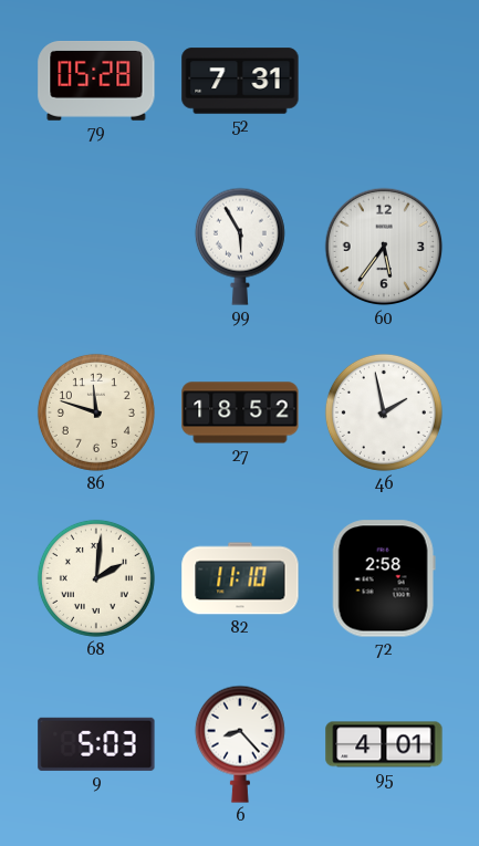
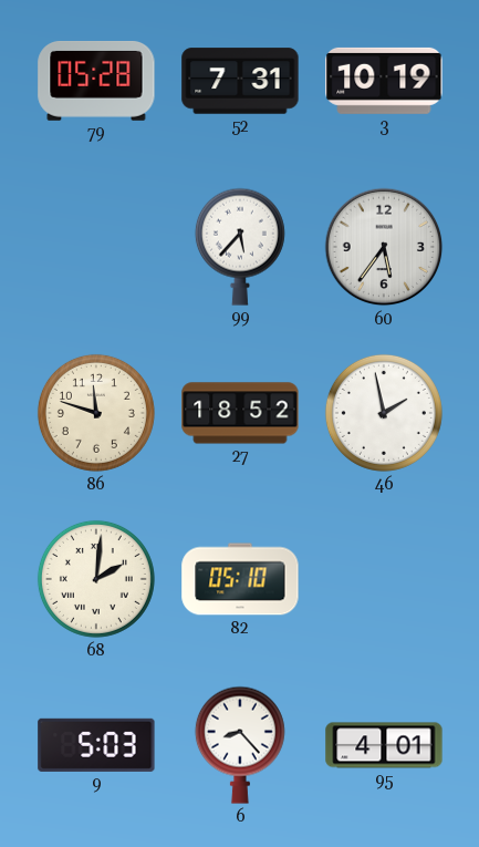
3: none -> 10:19
99: 5:55 -> 5:37
82: 11:10 -> 05:10
72: 2:58 -> none
